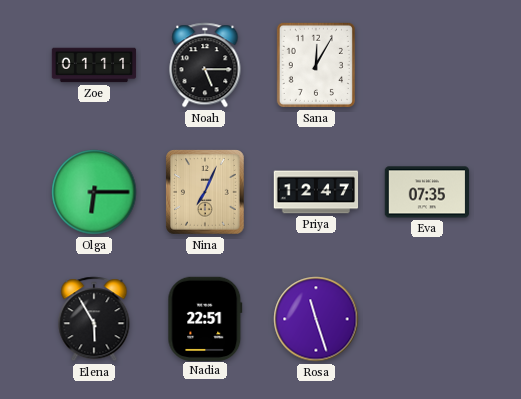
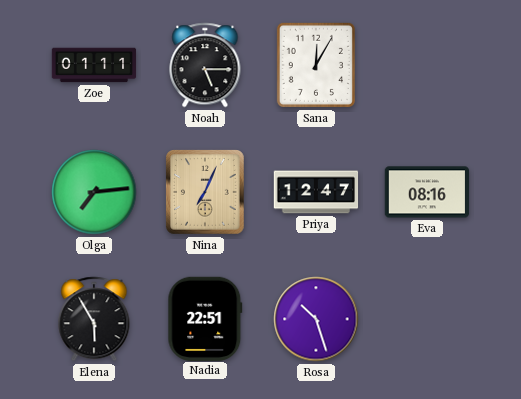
Olga: 6:15 -> 7:14
Eva: 07:35 -> 08:16
Rosa: 11:27 -> 10:27
